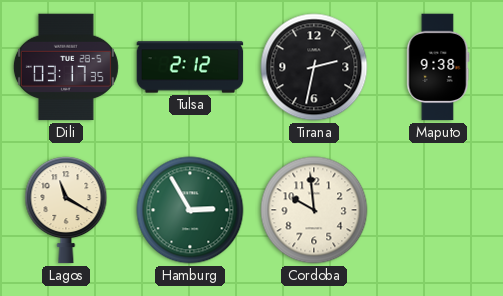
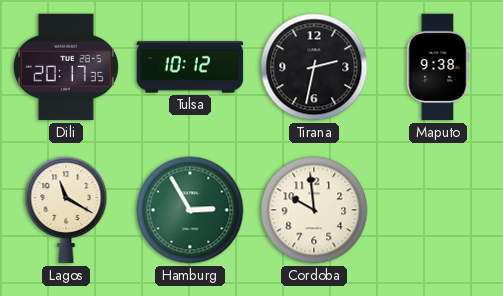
Dili: 03:17 -> 20:17
Tulsa: 2:12 -> 10:12
